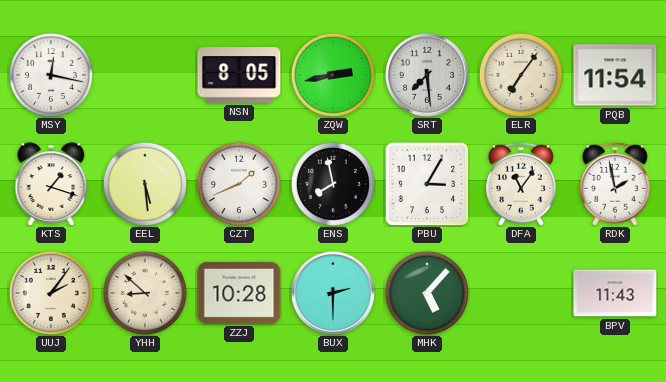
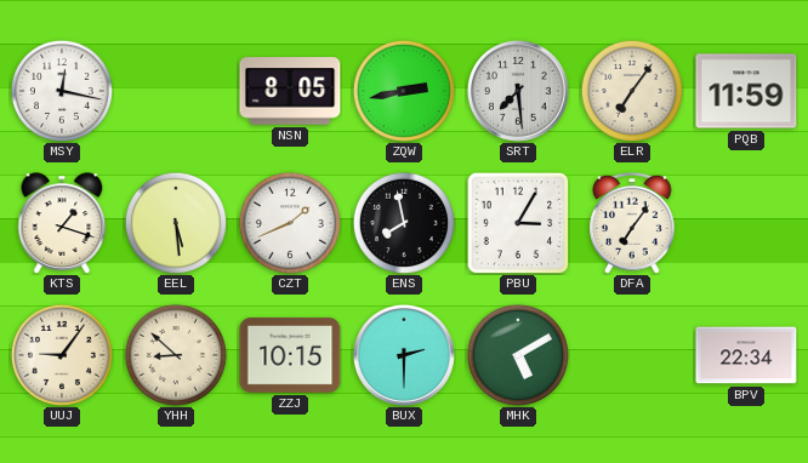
PQB: 11:54 -> 11:59
DFA: 11:06 -> 7:06
RDK: 1:58 -> none
UUJ: 2:06 -> 9:06
ZZJ: 10:28 -> 10:15
MHK: 5:07 -> 5:10
BPV: 11:43 -> 22:34
